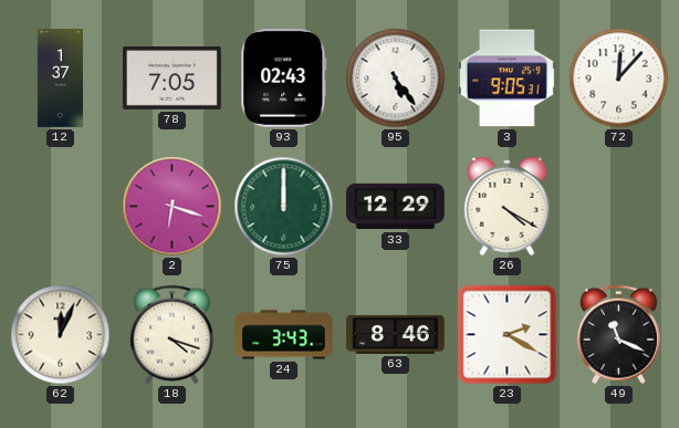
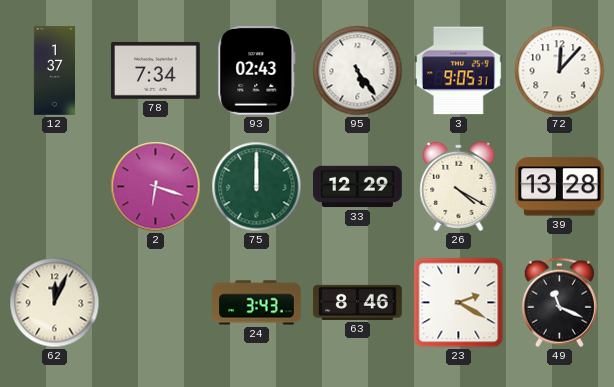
78: 7:05 -> 7:34
39: none -> 13:28
18: 4:18 -> none
